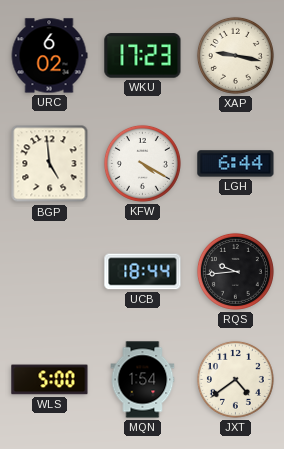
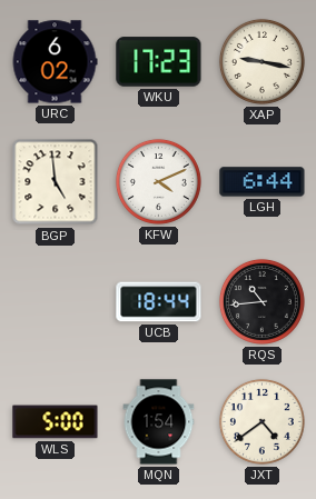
KFW: 4:20 -> 4:11
RQS: 9:44 -> 10:44
